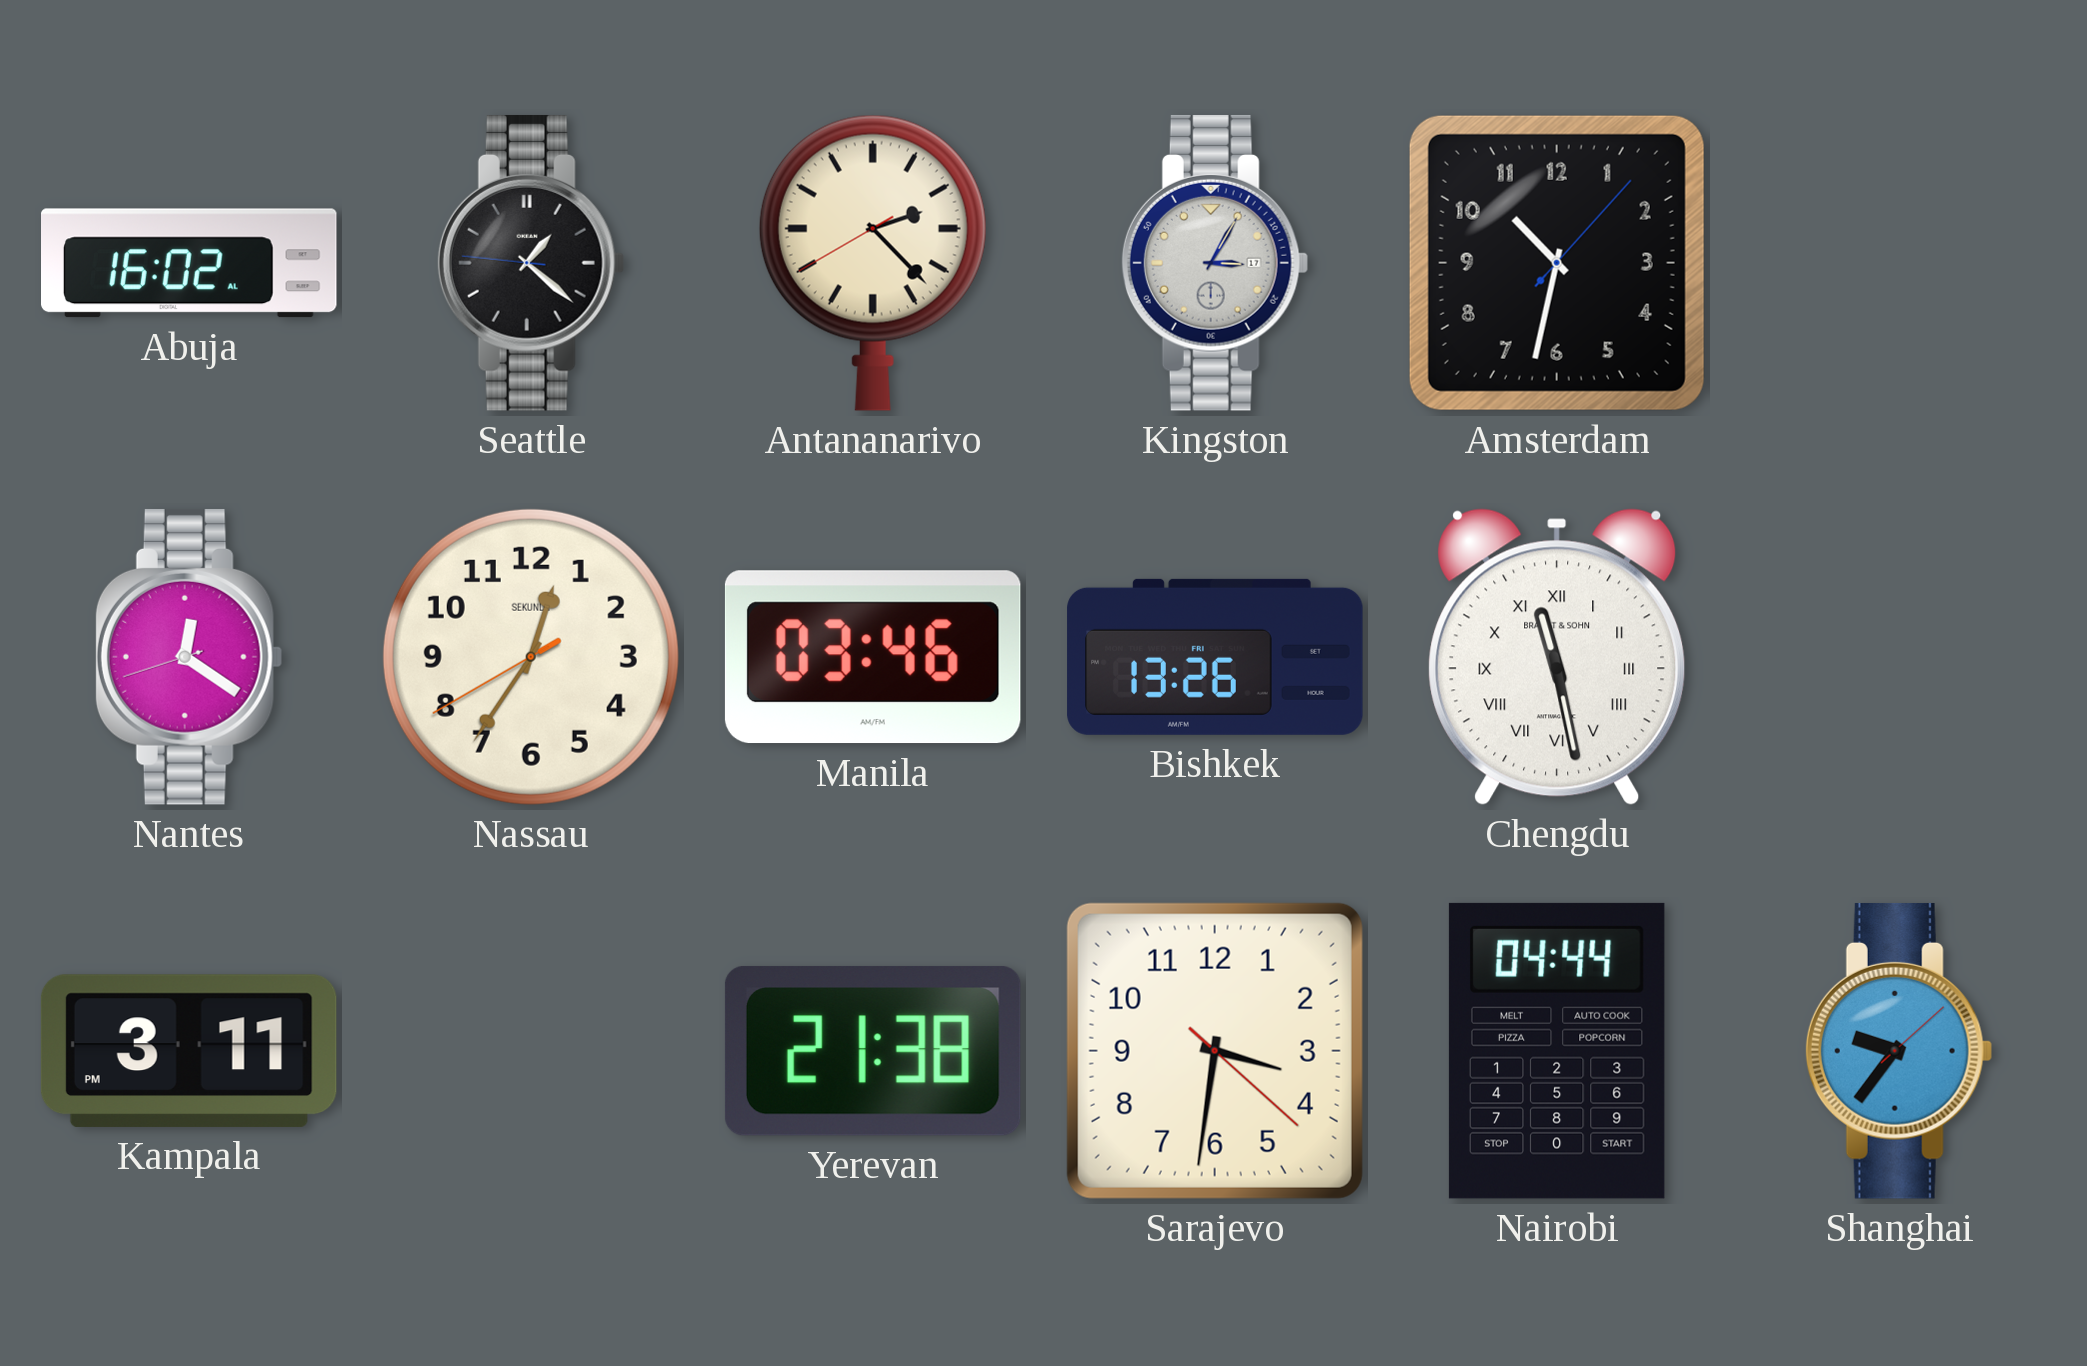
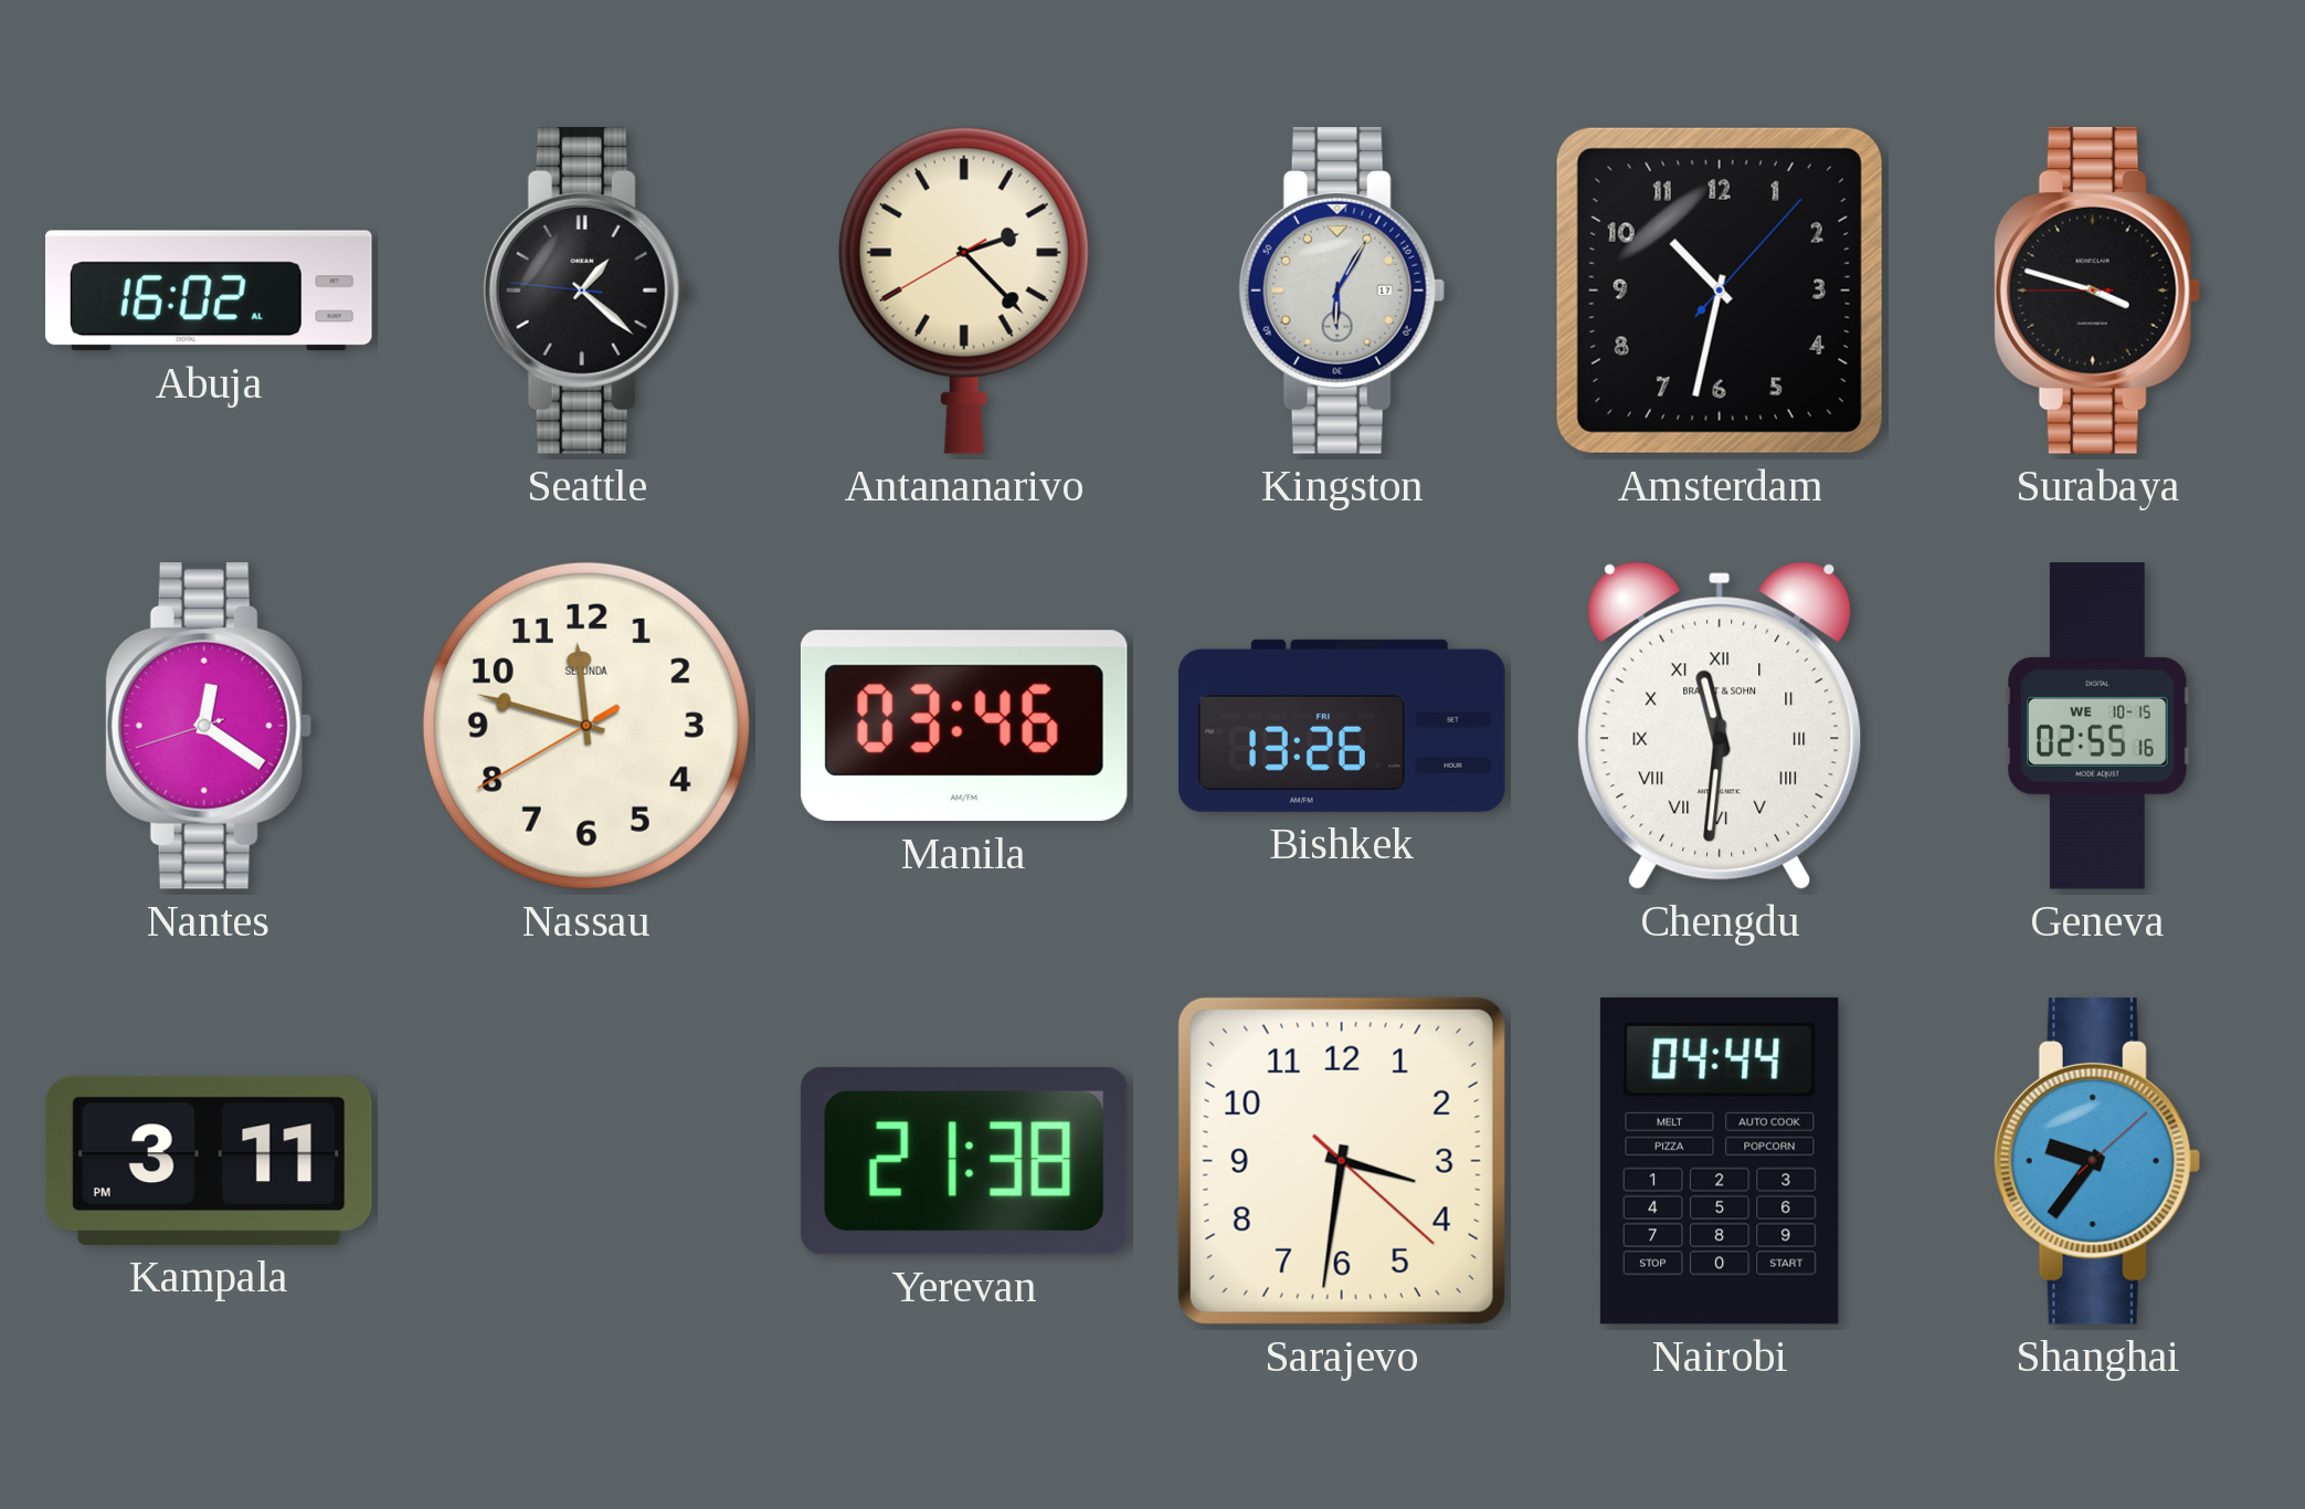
Kingston: 3:05 -> 6:05
Surabaya: none -> 3:47
Nassau: 12:35 -> 11:47
Chengdu: 11:28 -> 11:31
Geneva: none -> 02:55
